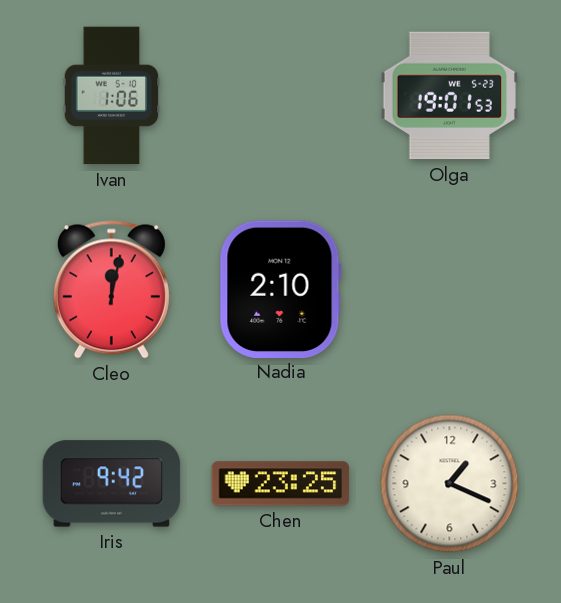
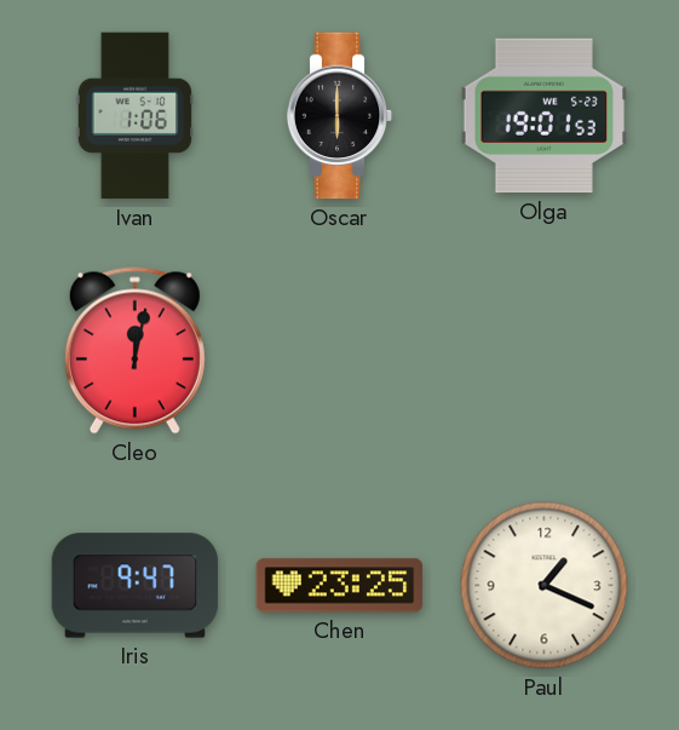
Oscar: none -> 6:00
Nadia: 2:10 -> none
Iris: 9:42 -> 9:47
